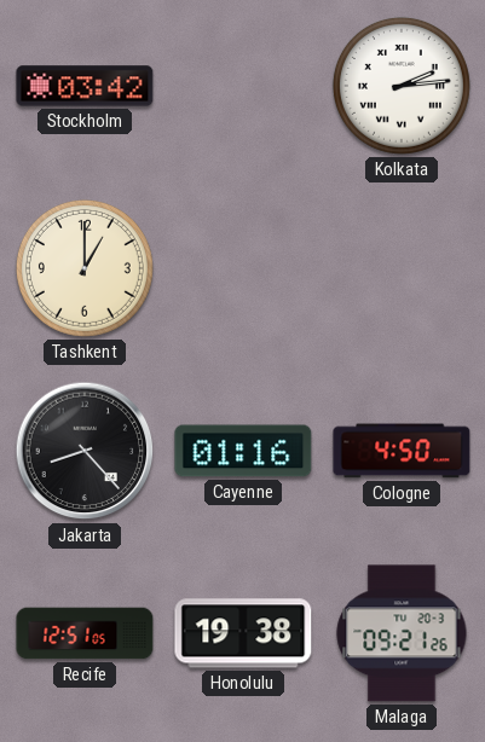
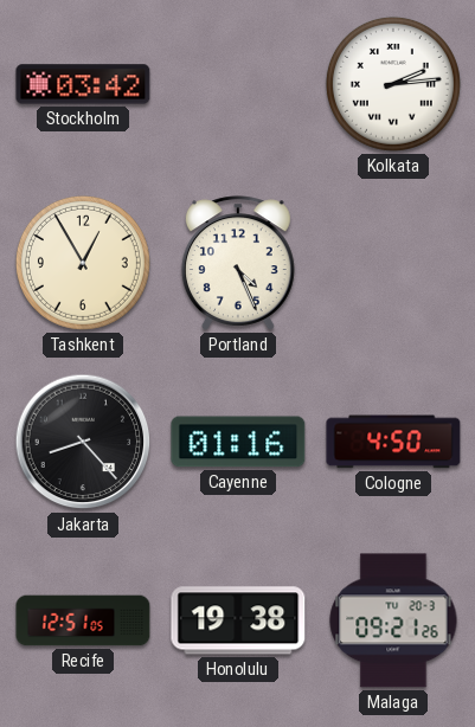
Tashkent: 1:00 -> 12:55
Portland: none -> 4:26
